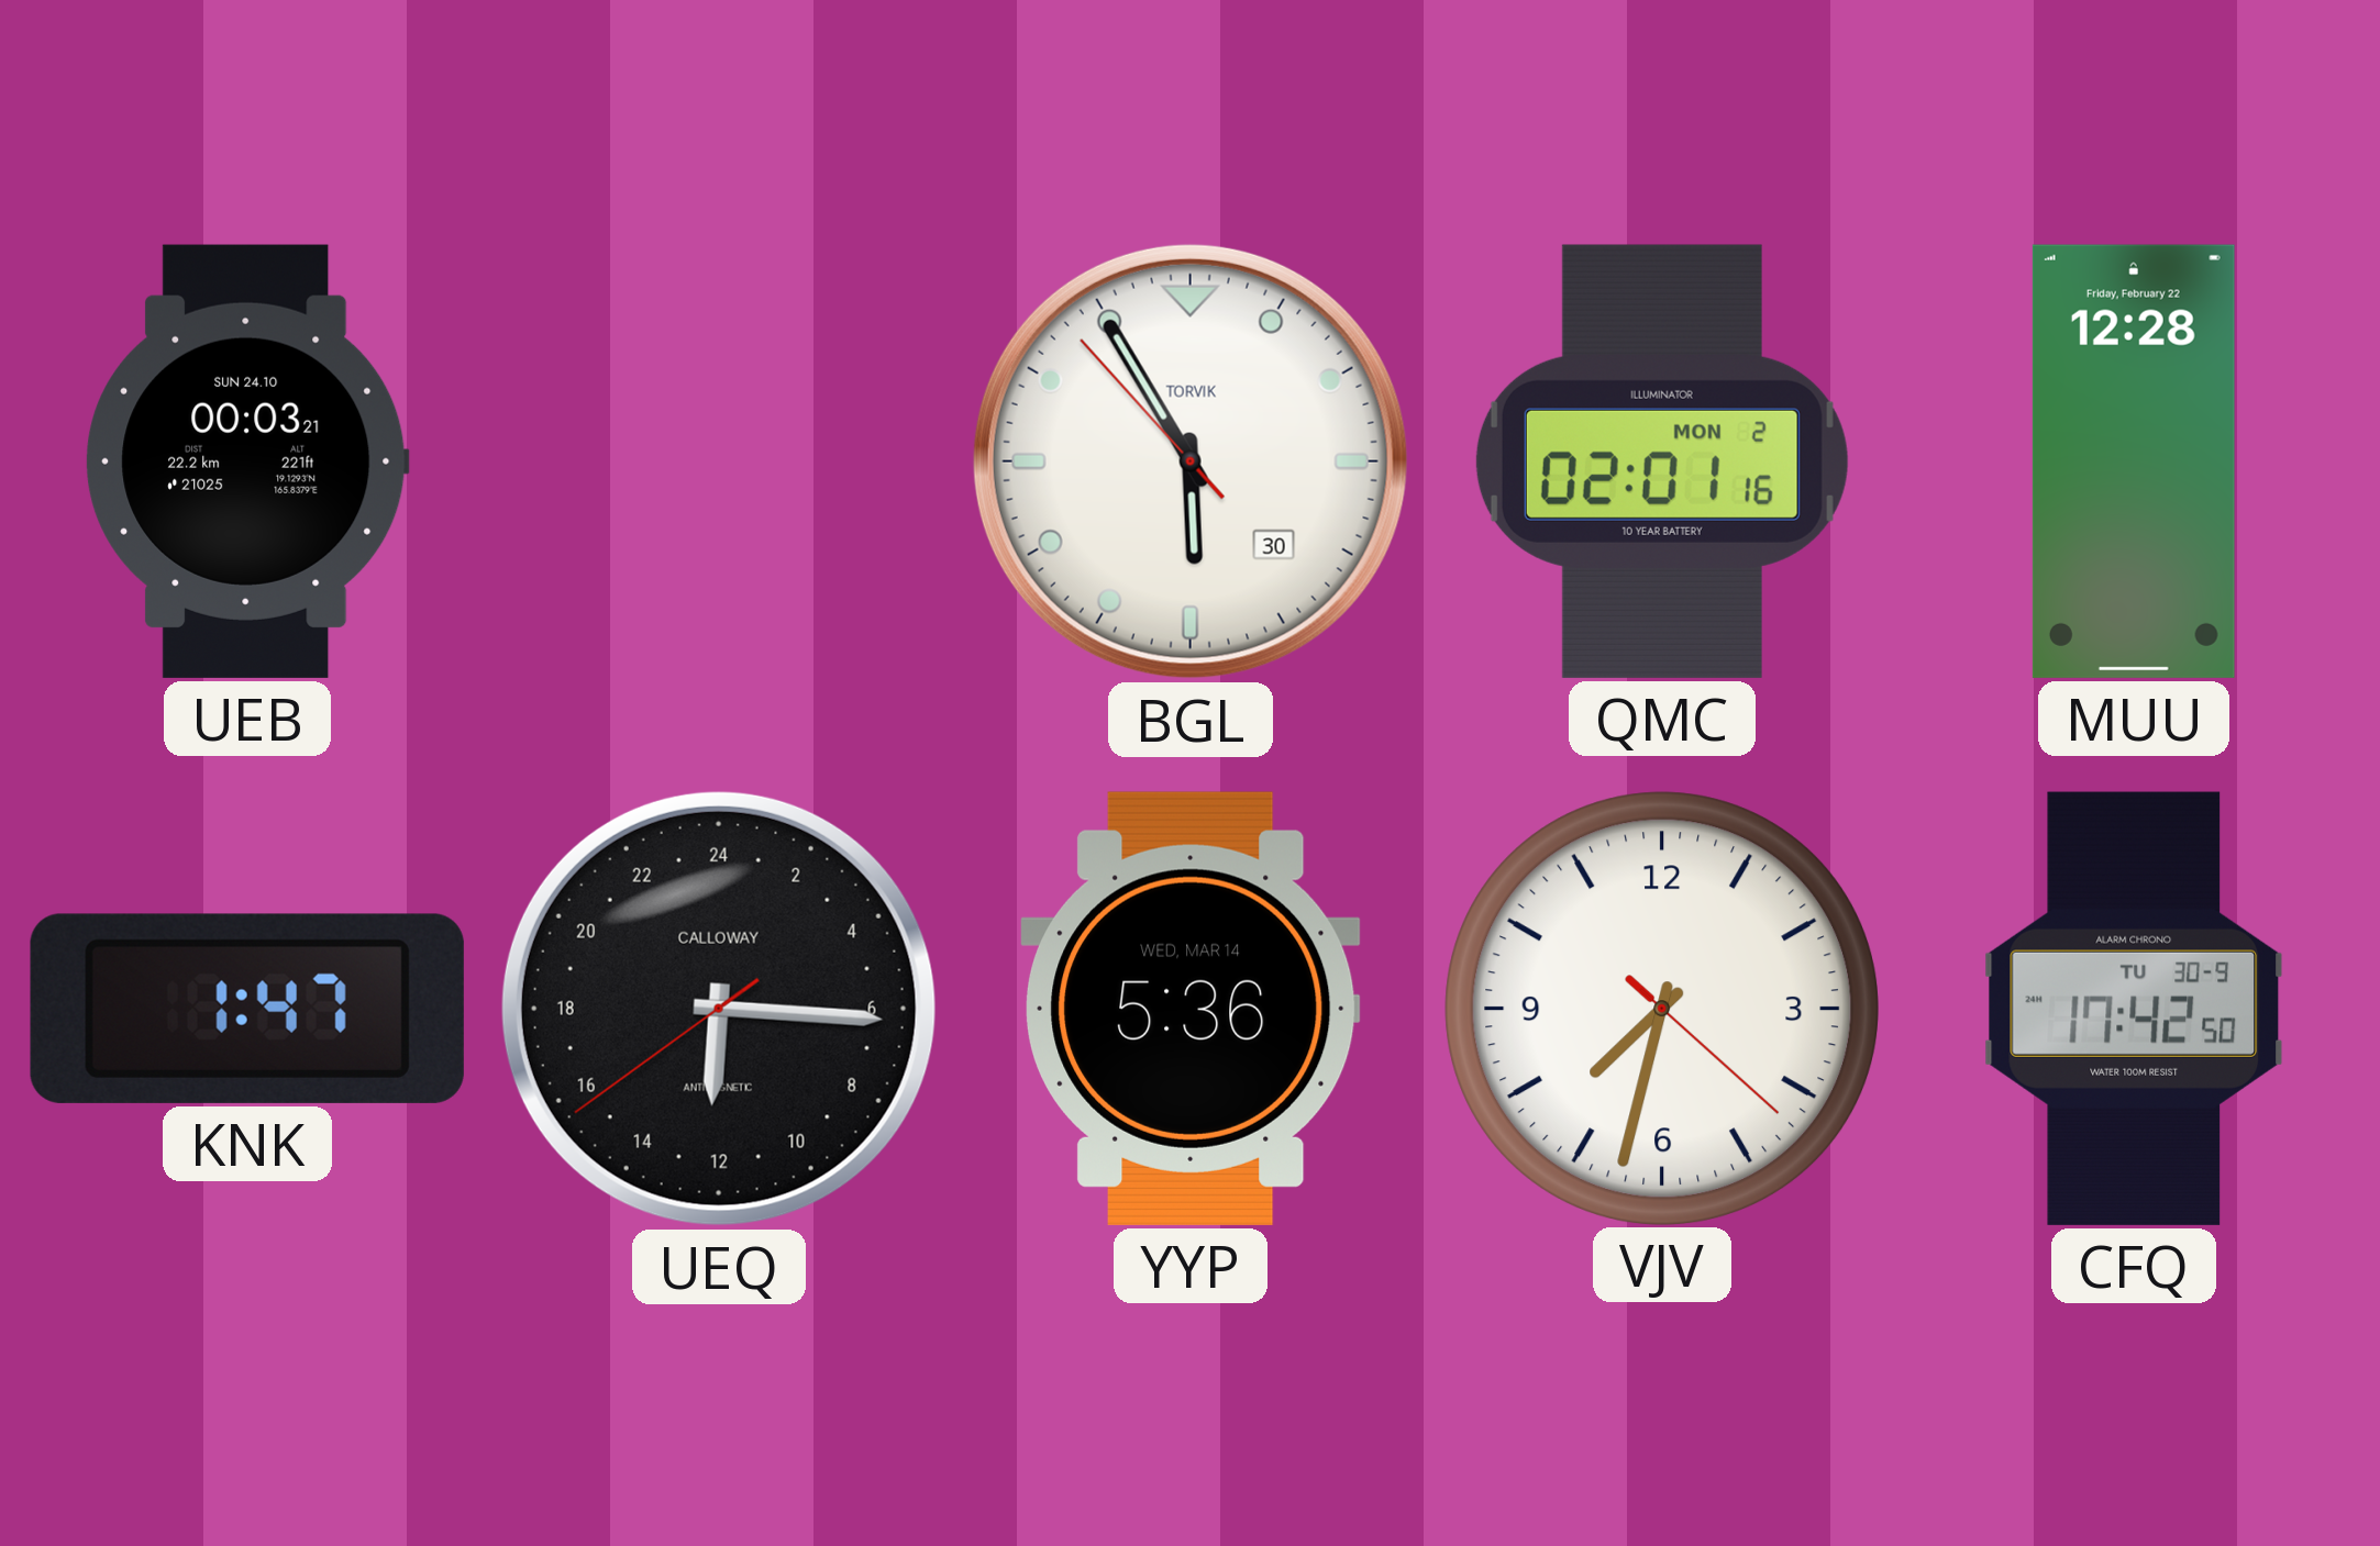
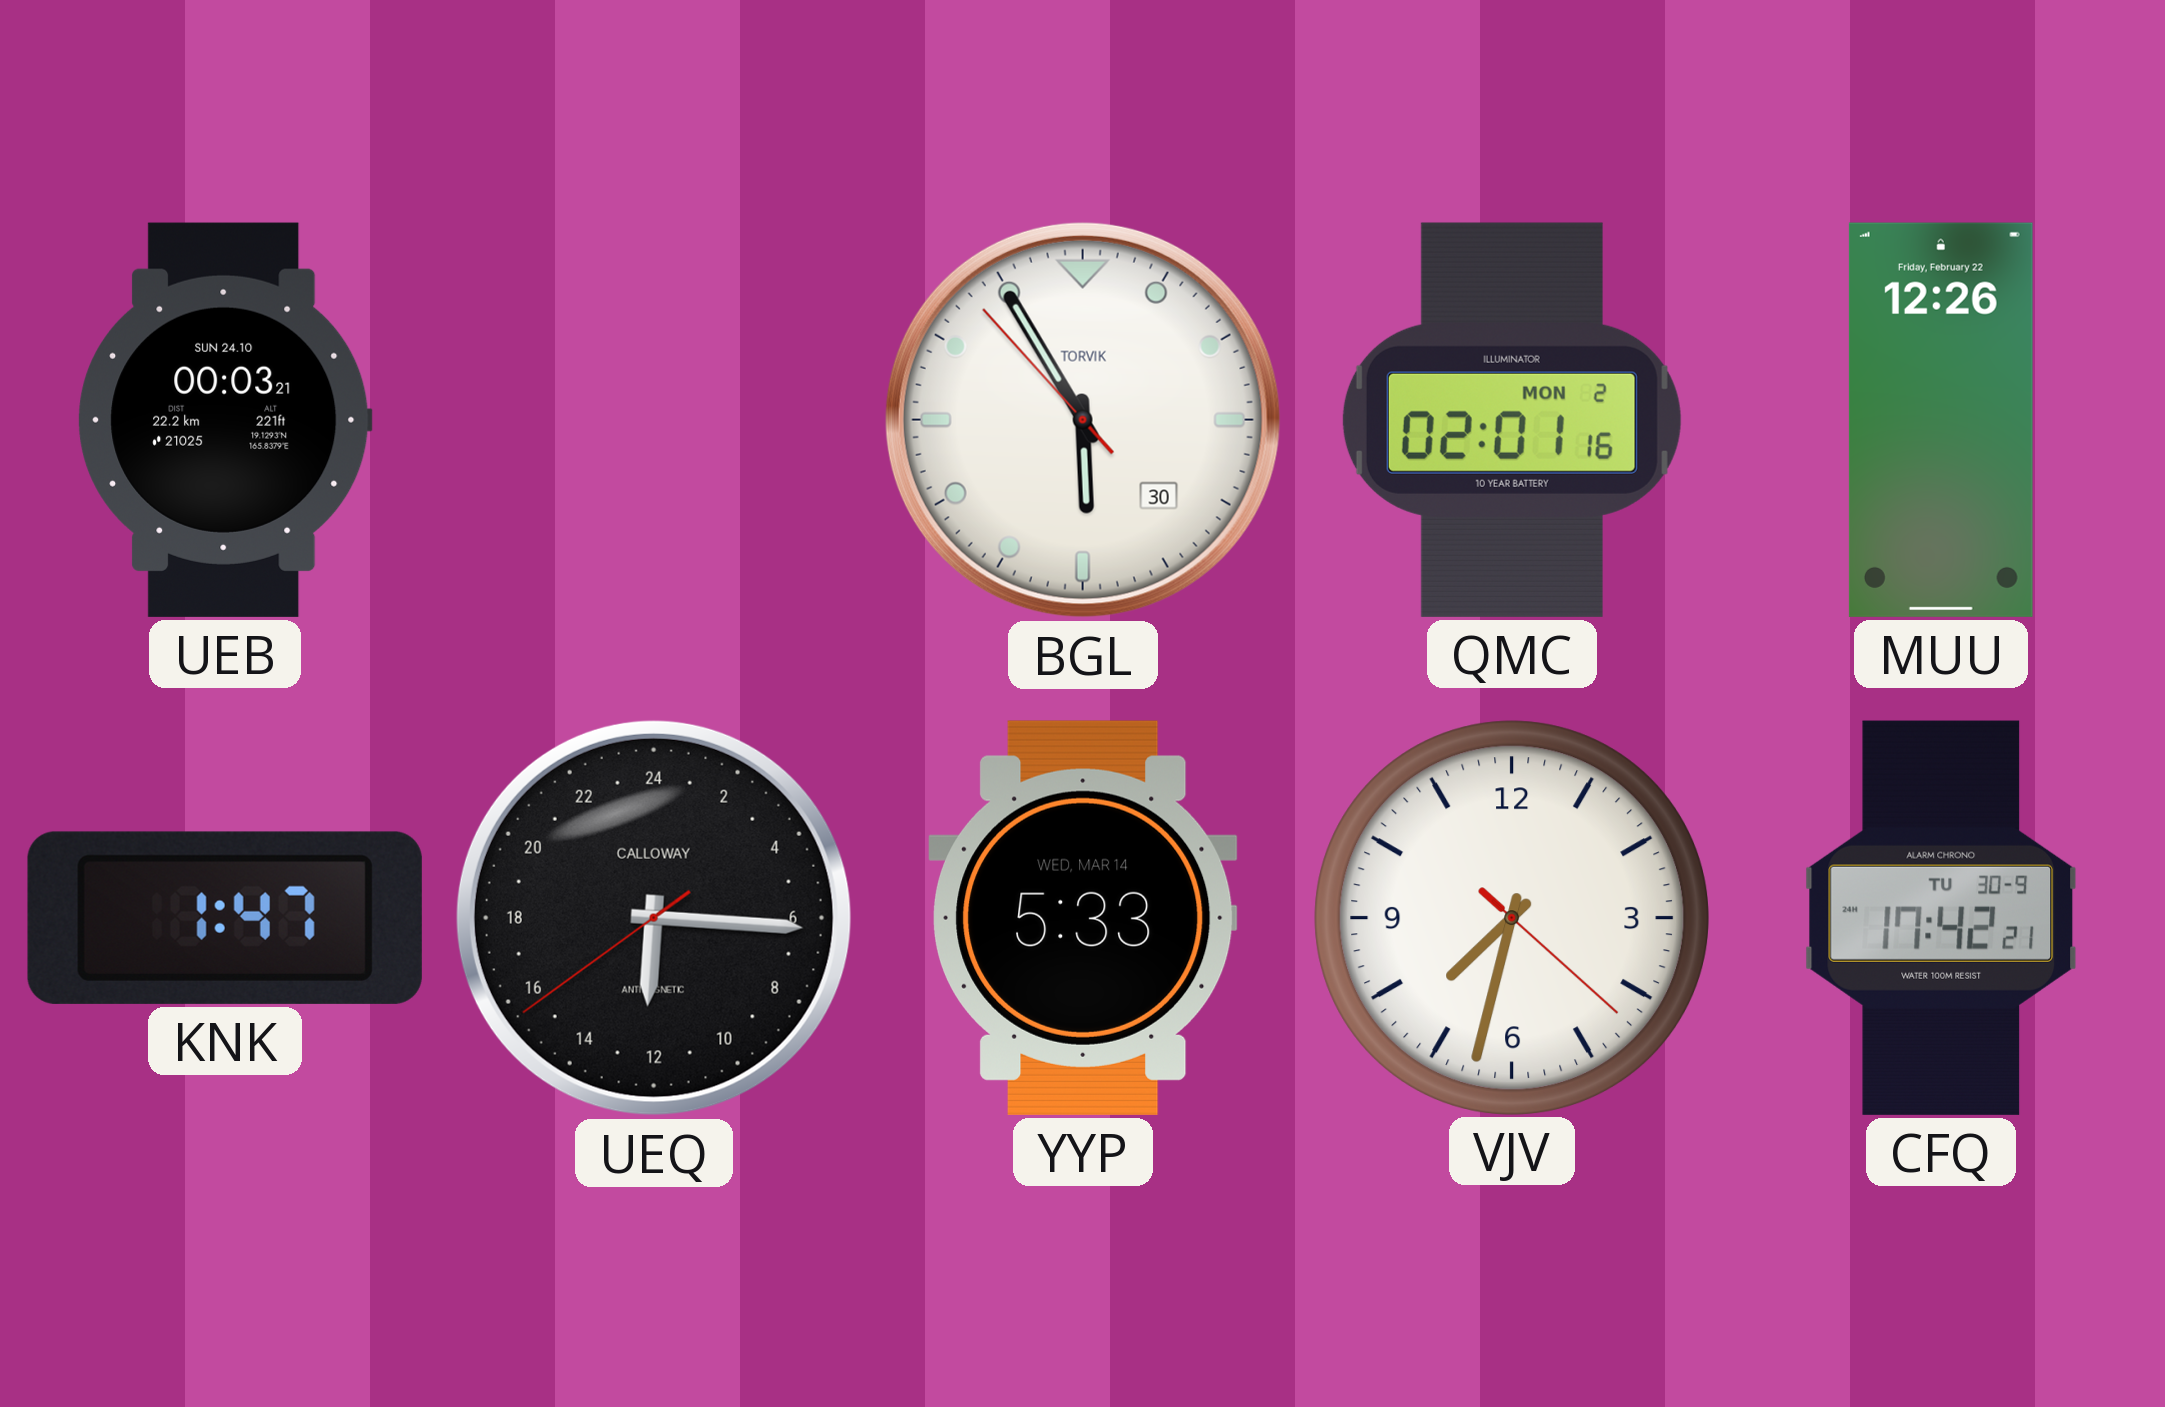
MUU: 12:28 -> 12:26
YYP: 5:36 -> 5:33
CFQ: 17:42:50 -> 17:42:21
